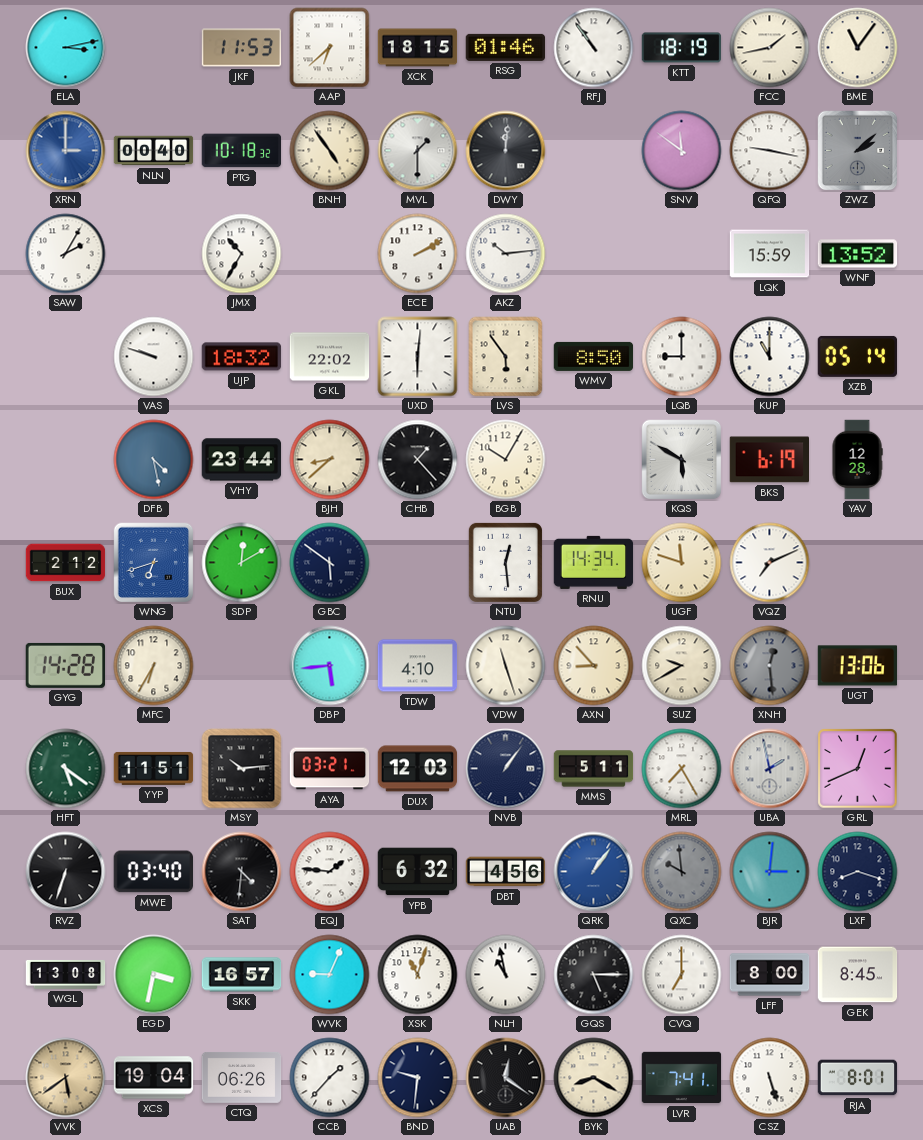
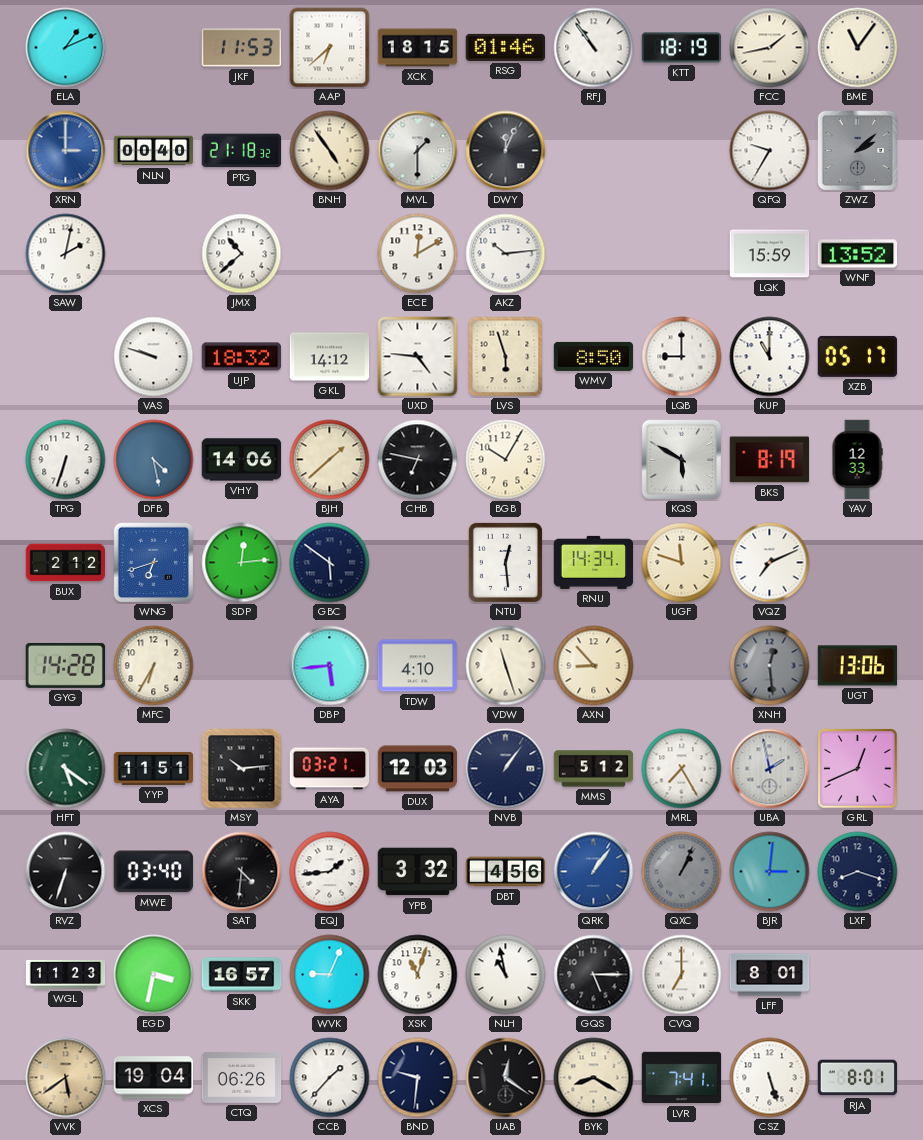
ELA: 3:13 -> 1:11
PTG: 10:18 -> 21:18
DWY: 12:01 -> 12:04
SNV: 11:51 -> none
QFQ: 9:17 -> 9:35
SAW: 2:05 -> 2:02
JMX: 10:35 -> 10:38
ECE: 2:10 -> 12:10
GKL: 22:02 -> 14:12
UXD: 6:01 -> 4:46
LVS: 5:54 -> 5:57
XZB: 05:14 -> 05:17
TPG: none -> 6:33
VHY: 23:44 -> 14:06
BJH: 8:38 -> 1:38
CHB: 1:23 -> 6:47
BKS: 6:19 -> 8:19
YAV: 12:28 -> 12:33
SDP: 12:10 -> 12:14
SUZ: 9:40 -> none
MMS: 5:11 -> 5:12
EQJ: 1:46 -> 1:44
YPB: 6:32 -> 3:32
QXC: 9:59 -> 1:04
WGL: 13:08 -> 11:23
LFF: 8:00 -> 8:01
GEK: 8:45 -> none
